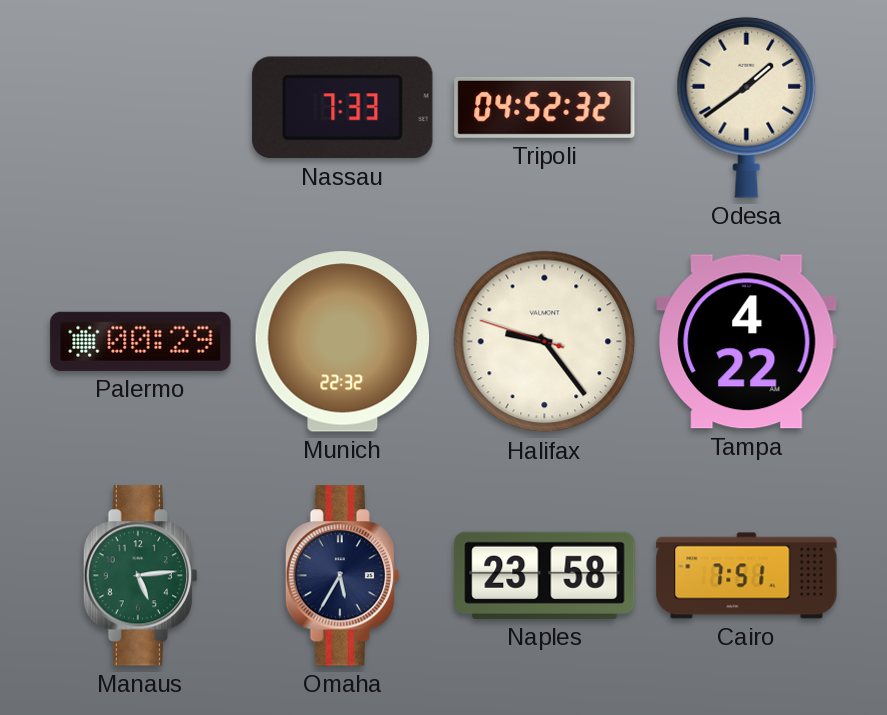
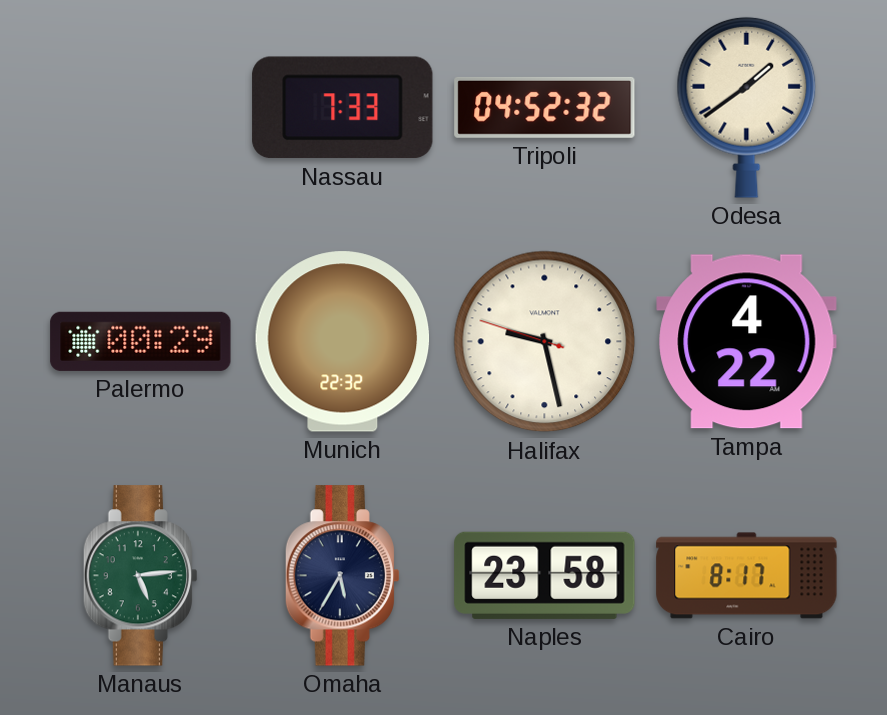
Halifax: 9:23 -> 9:27
Cairo: 7:51 -> 8:17
